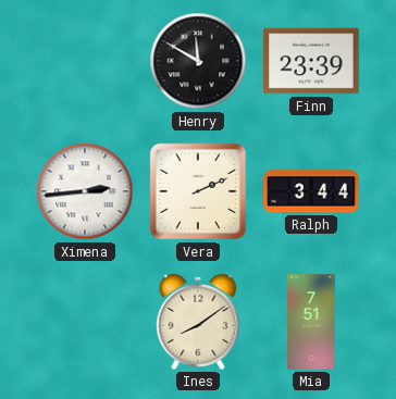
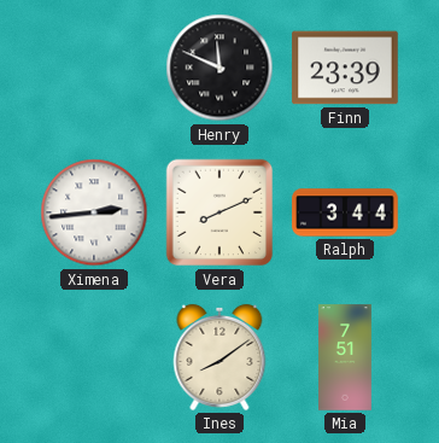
Henry: 11:50 -> 11:49
Vera: 2:11 -> 8:11
